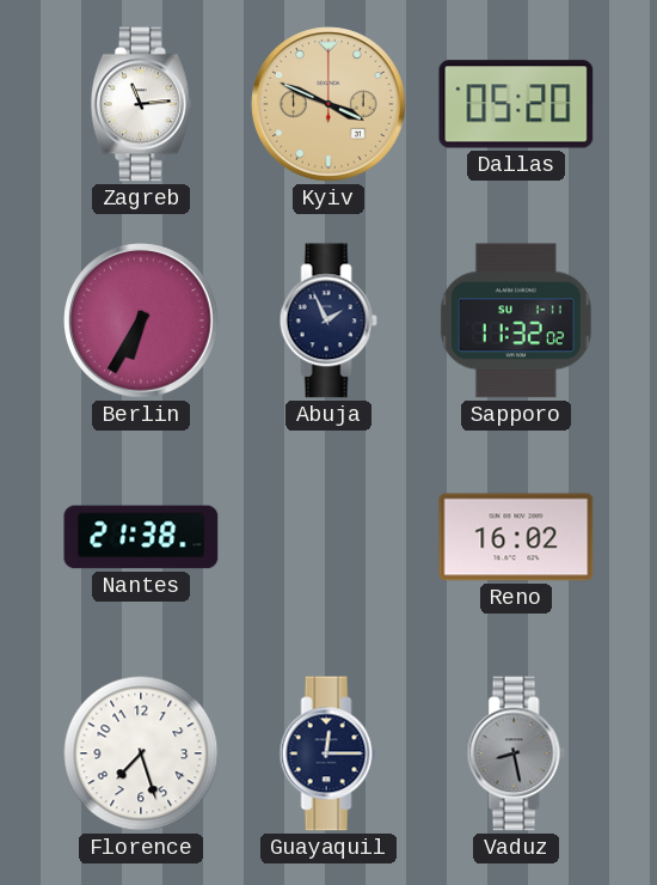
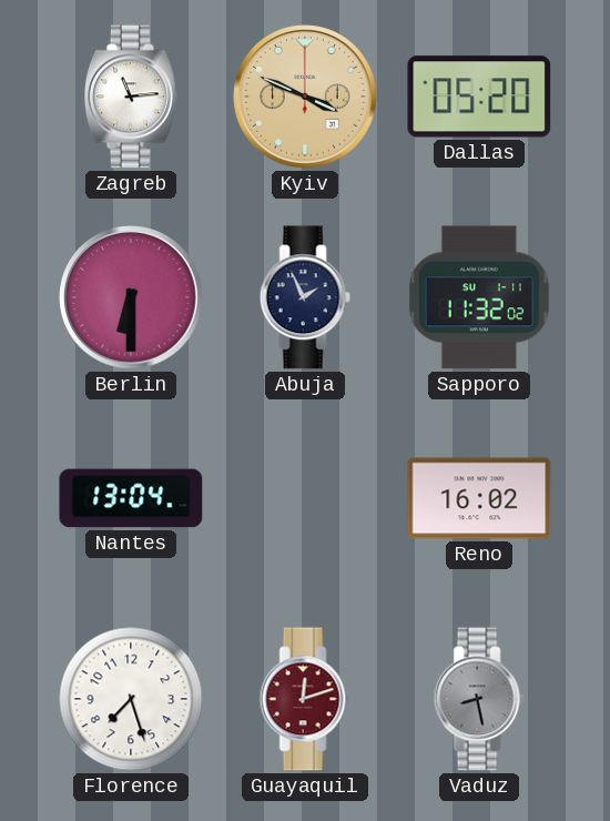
Berlin: 6:35 -> 6:30
Nantes: 21:38 -> 13:04
Guayaquil: 12:15 -> 12:12
Guayaquil dial: navy -> burgundy
